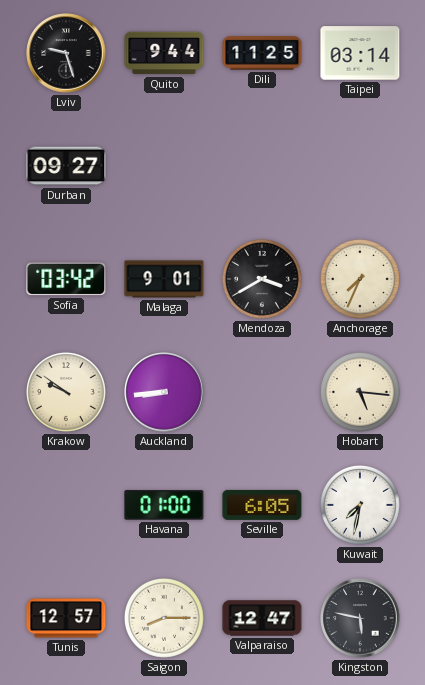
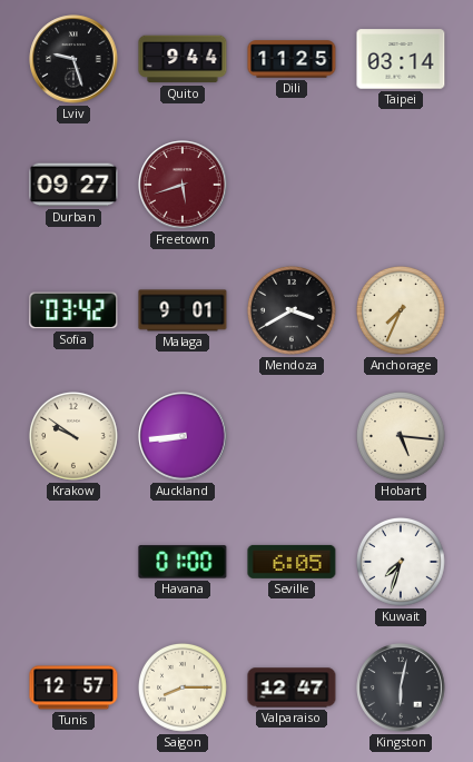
Freetown: none -> 5:42
Kuwait: 7:32 -> 7:33
Kingston: 5:47 -> 6:02
